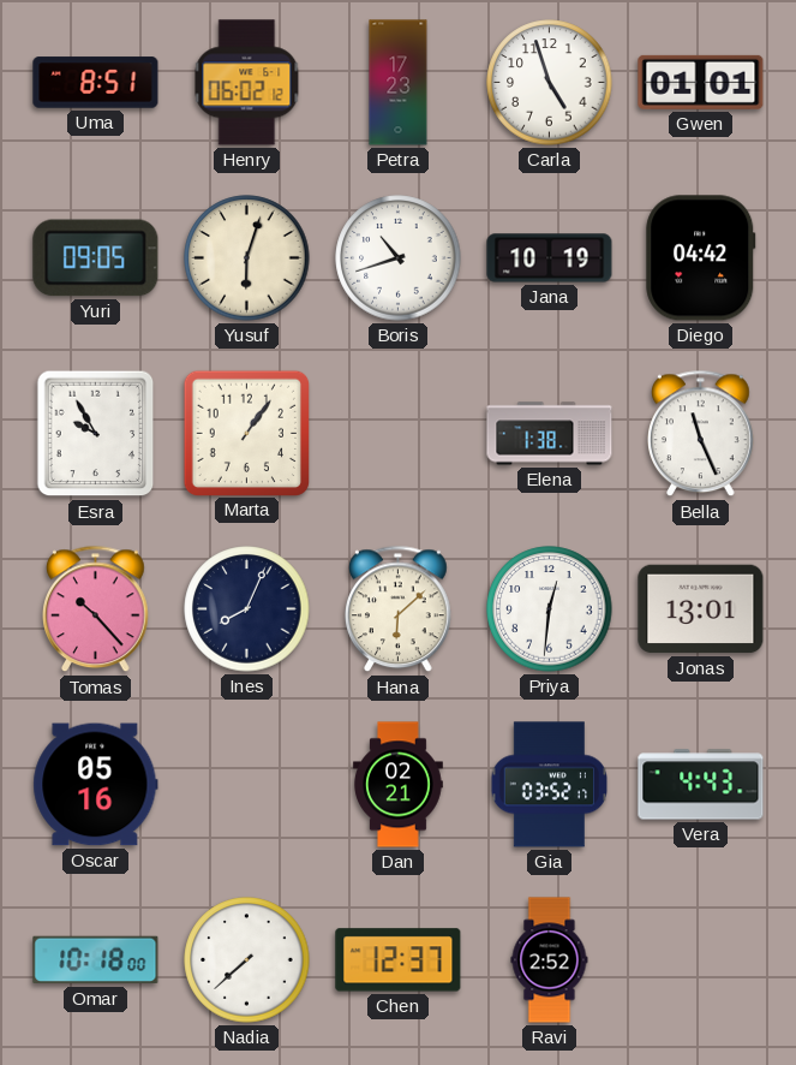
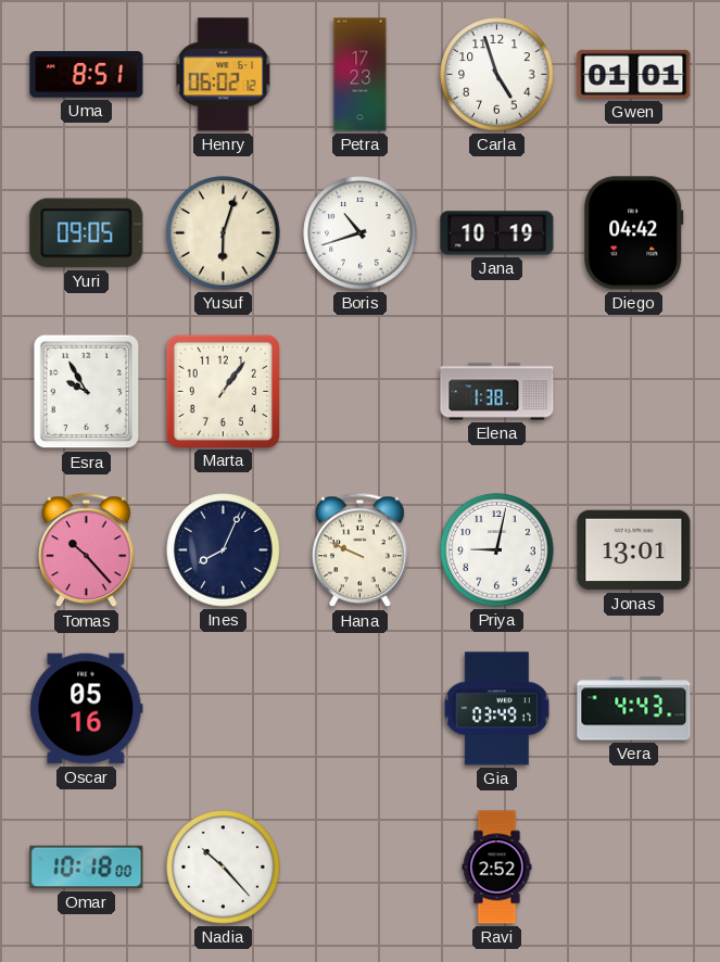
Bella: 11:26 -> none
Hana: 6:08 -> 9:49
Priya: 12:31 -> 9:02
Dan: 02:21 -> none
Gia: 03:52 -> 03:49
Nadia: 7:38 -> 10:23
Chen: 12:37 -> none
